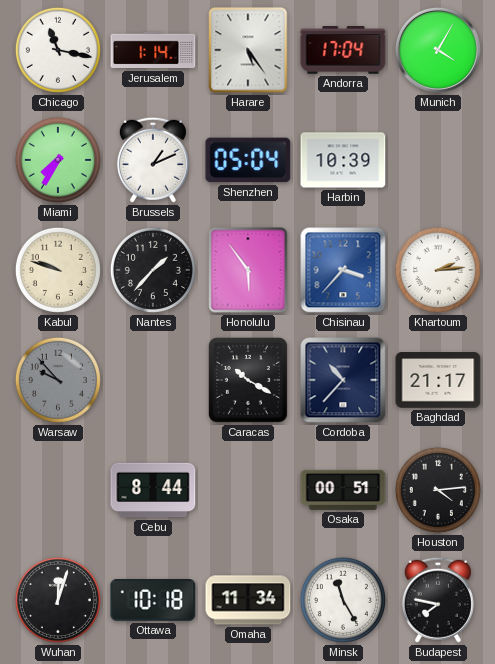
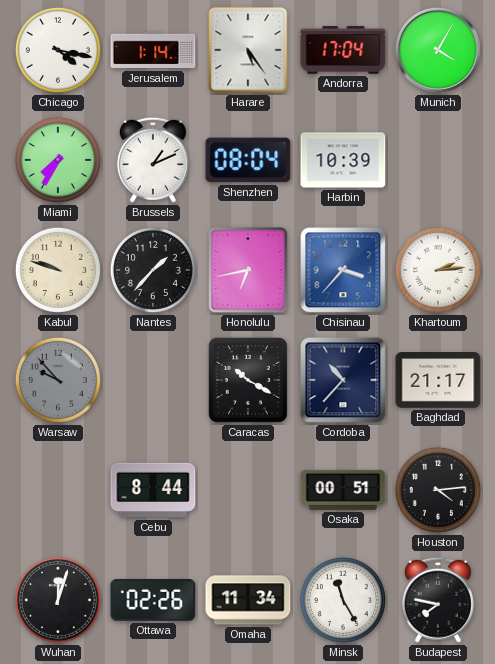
Chicago: 11:17 -> 4:17
Shenzhen: 05:04 -> 08:04
Honolulu: 5:54 -> 6:43
Ottawa: 10:18 -> 02:26
